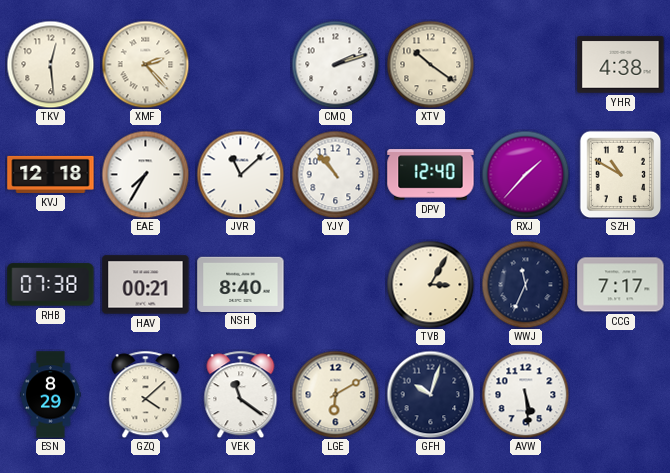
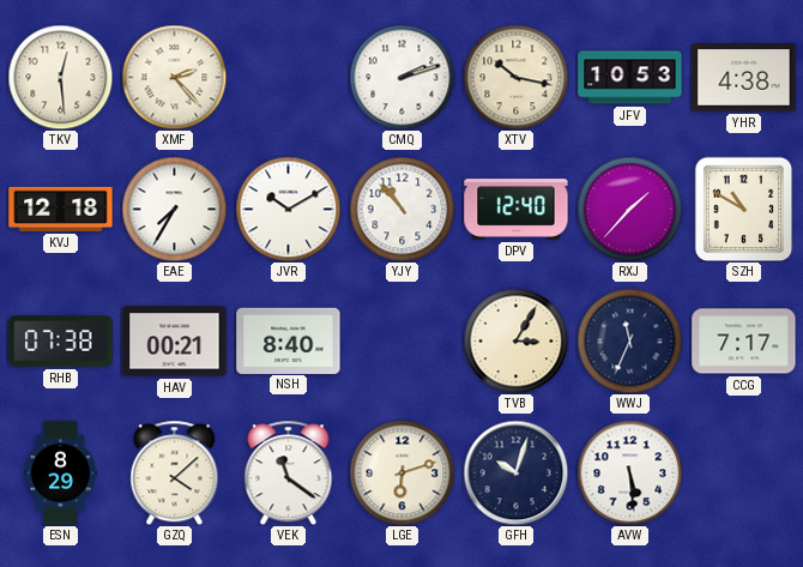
XTV: 10:21 -> 10:17
JFV: none -> 10:53
JVR: 11:08 -> 10:10
LGE: 6:10 -> 6:12
